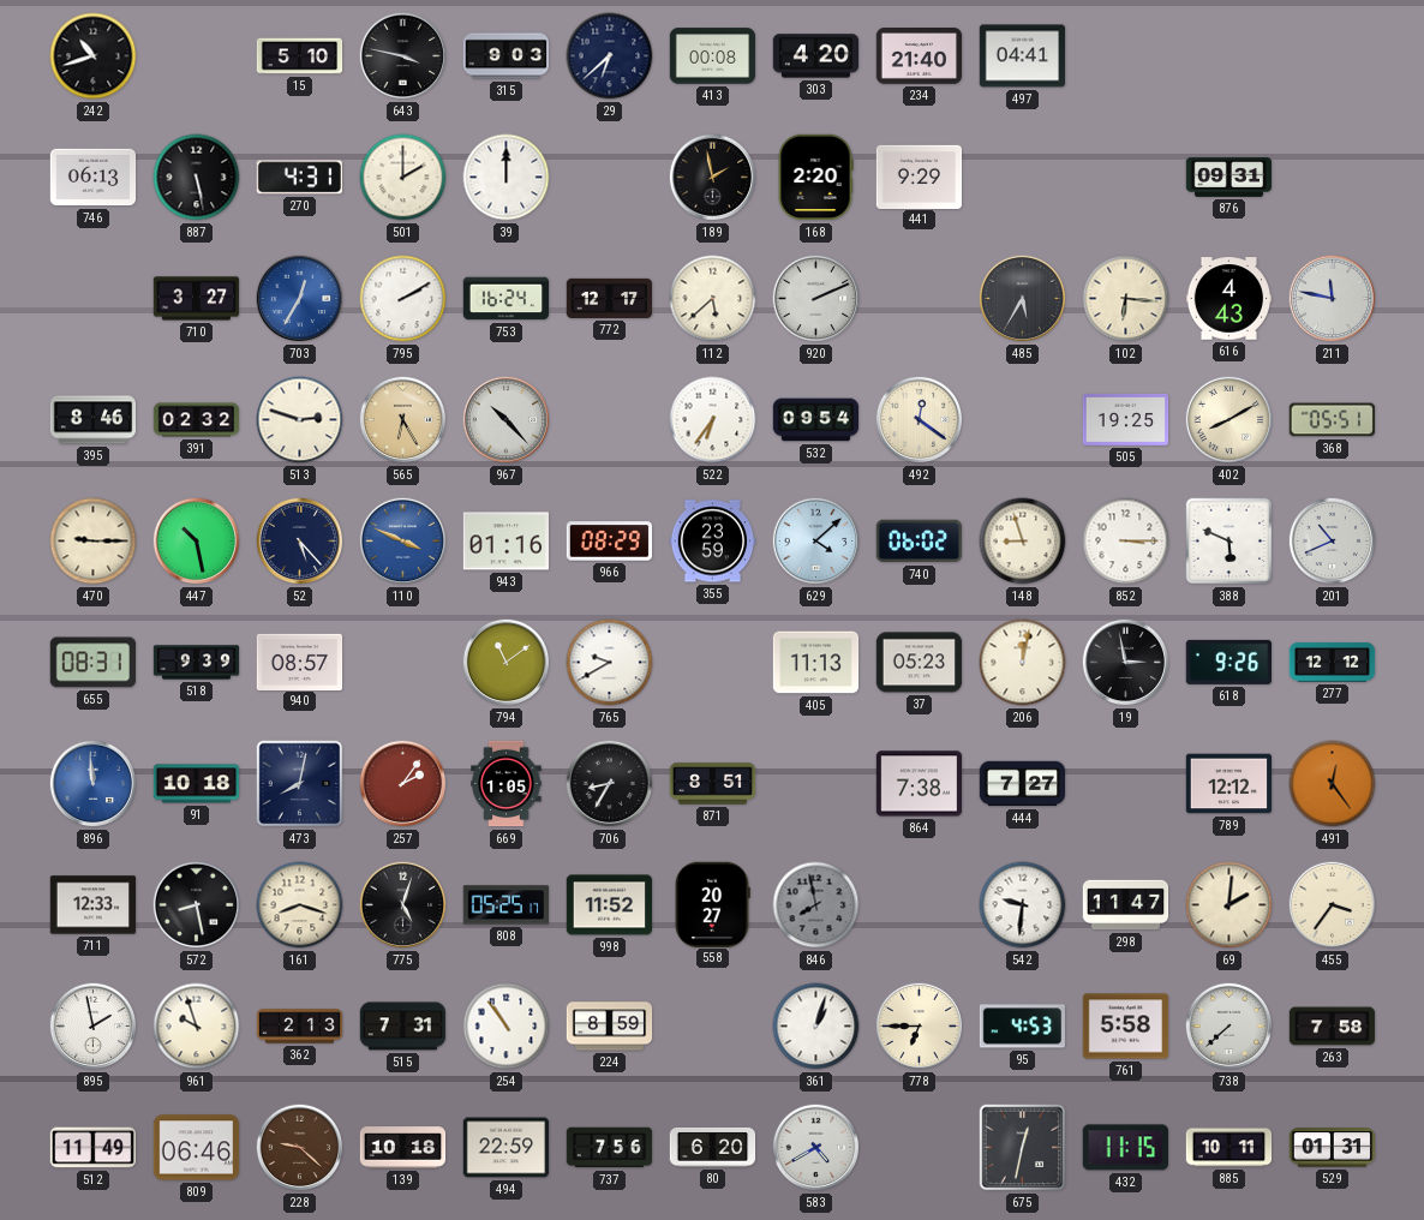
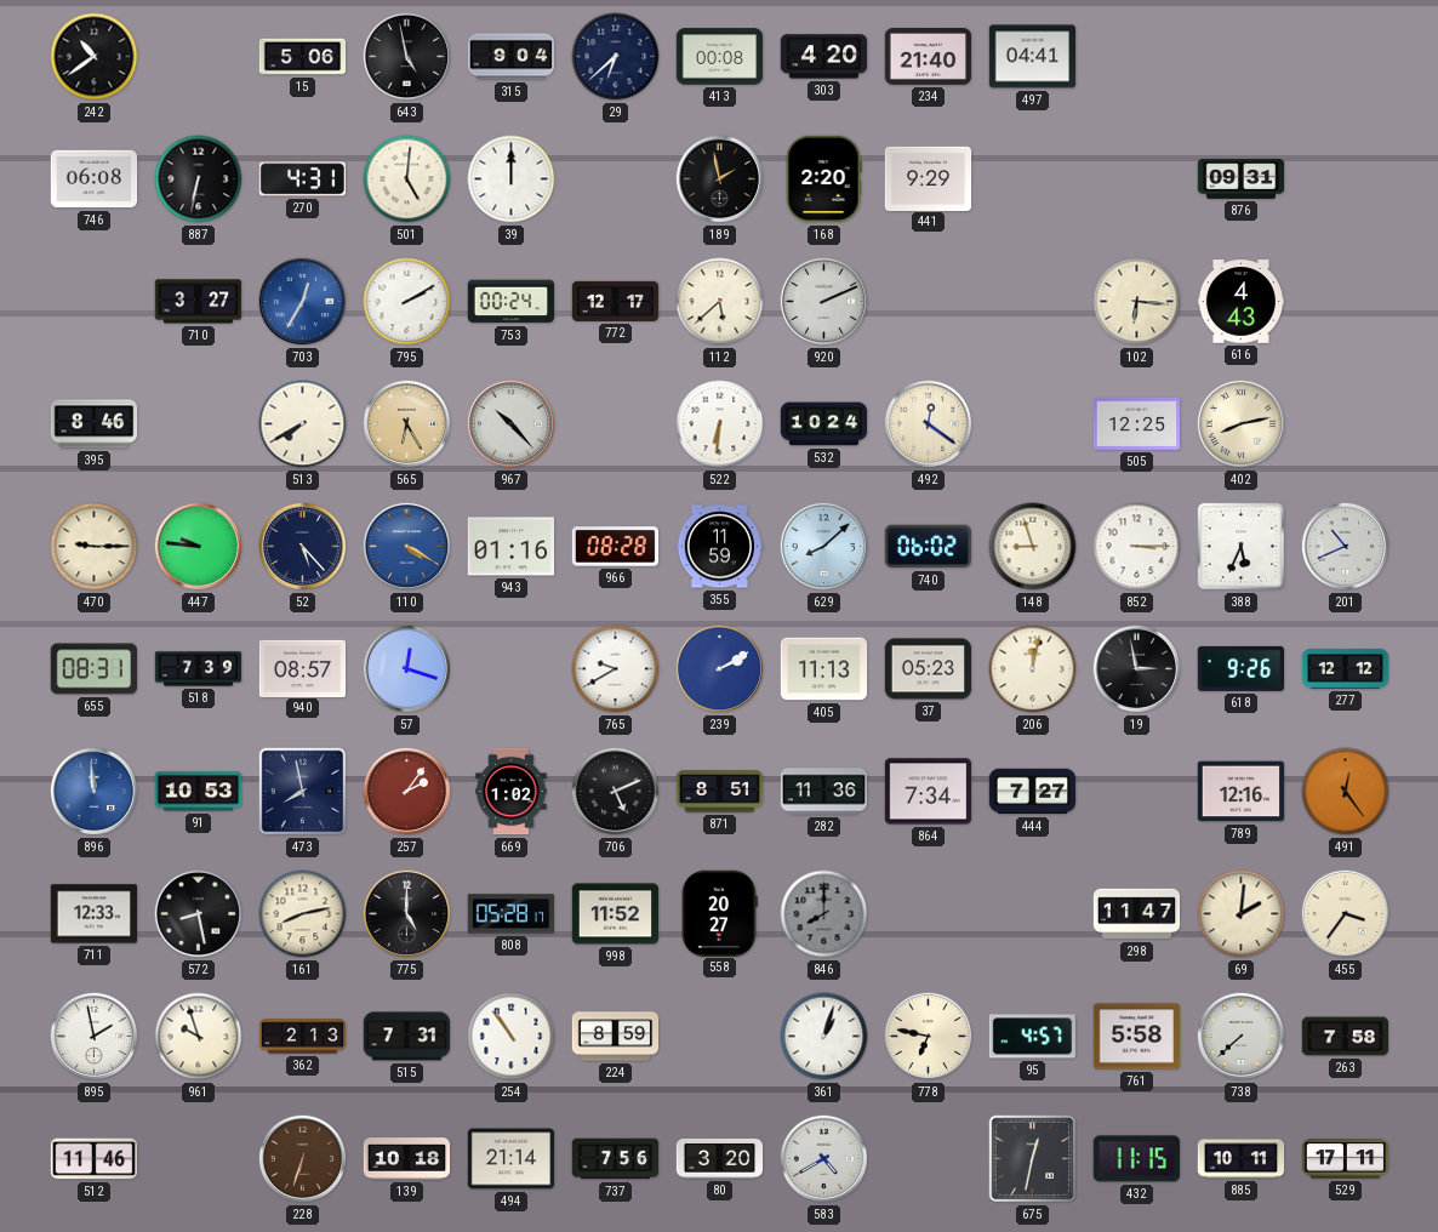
242: 10:42 -> 10:39
15: 5:10 -> 5:06
643: 3:47 -> 4:58
315: 9:03 -> 9:04
746: 06:13 -> 06:08
887: 5:28 -> 6:32
501: 2:00 -> 5:01
753: 16:24 -> 00:24
485: 5:35 -> none
211: 11:47 -> none
391: 02:32 -> none
513: 2:48 -> 7:40
522: 6:36 -> 6:31
532: 09:54 -> 10:24
505: 19:25 -> 12:25
402: 8:10 -> 8:13
368: 05:51 -> none
447: 10:28 -> 9:46
110: 3:49 -> 4:20
966: 08:29 -> 08:28
355: 23:59 -> 11:59
629: 4:08 -> 8:08
388: 5:49 -> 5:34
518: 9:39 -> 7:39
57: none -> 12:18
794: 11:09 -> none
239: none -> 2:10
91: 10:18 -> 10:53
473: 8:02 -> 7:58
669: 1:05 -> 1:02
706: 8:35 -> 5:11
282: none -> 11:36
864: 7:38 -> 7:34
789: 12:12 -> 12:16
161: 8:18 -> 8:13
775: 5:03 -> 5:00
808: 05:25 -> 05:28
846: 7:58 -> 8:00
542: 9:31 -> none
778: 6:45 -> 6:47
95: 4:53 -> 4:57
512: 11:49 -> 11:46
809: 06:46 -> none
228: 9:22 -> 6:33
494: 22:59 -> 21:14
80: 6:20 -> 3:20
529: 01:31 -> 17:11
